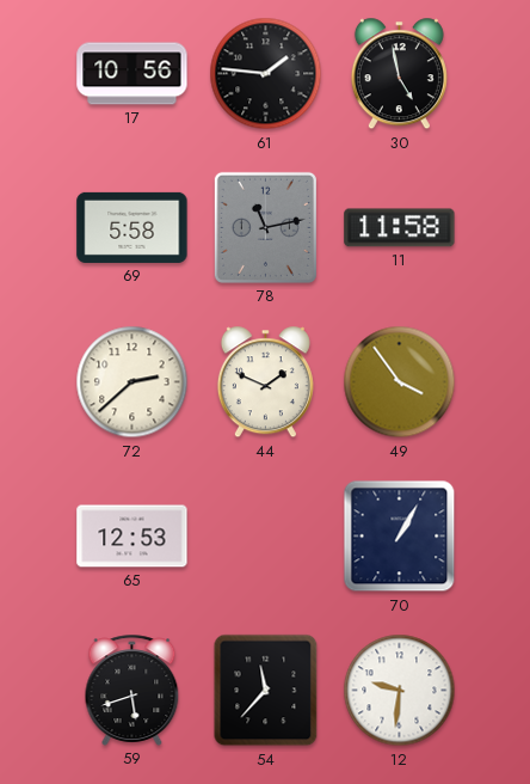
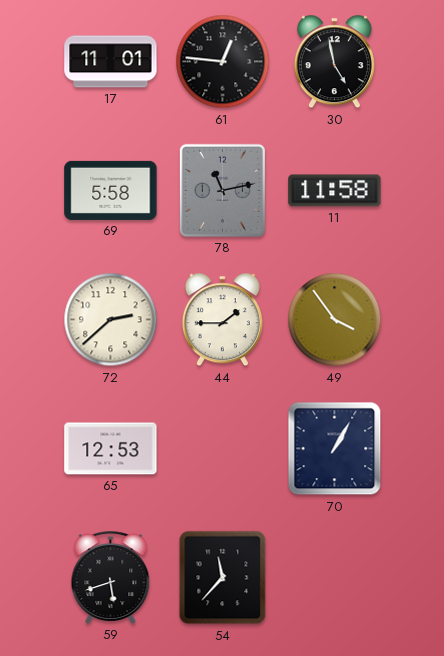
17: 10:56 -> 11:01
61: 1:46 -> 12:46
44: 1:49 -> 1:45
12: 9:31 -> none
